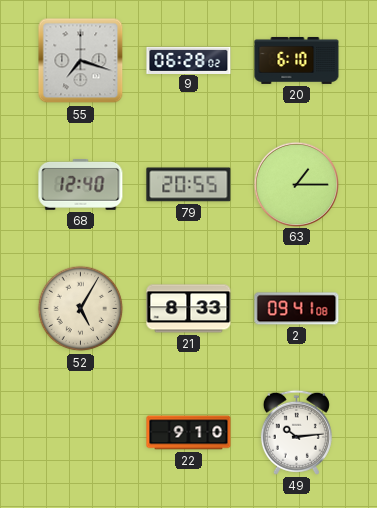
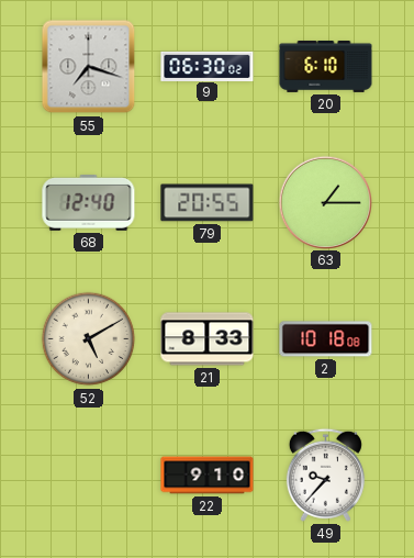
9: 06:28 -> 06:30
52: 5:05 -> 5:10
2: 09:41 -> 10:18
49: 10:14 -> 9:37
